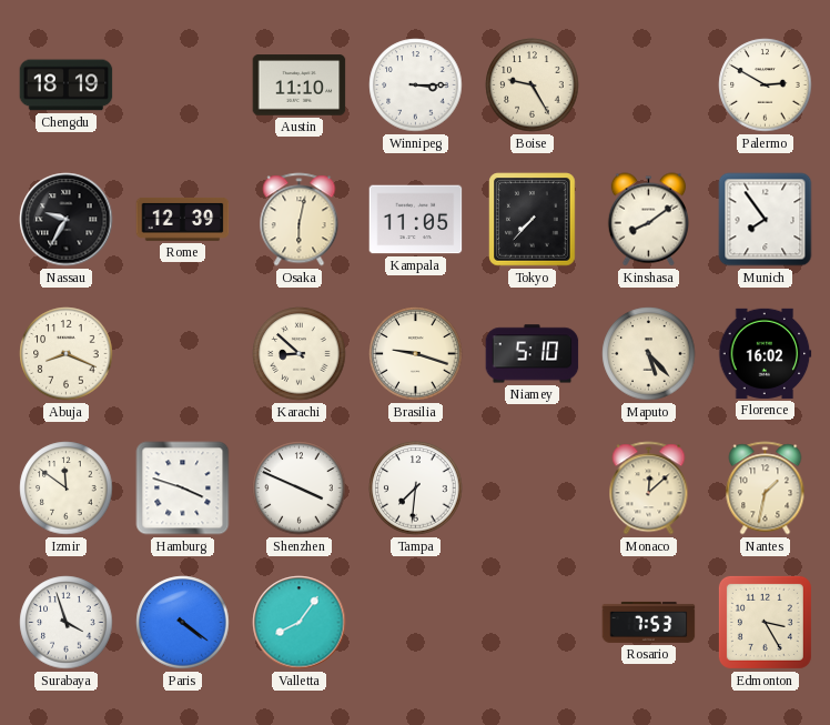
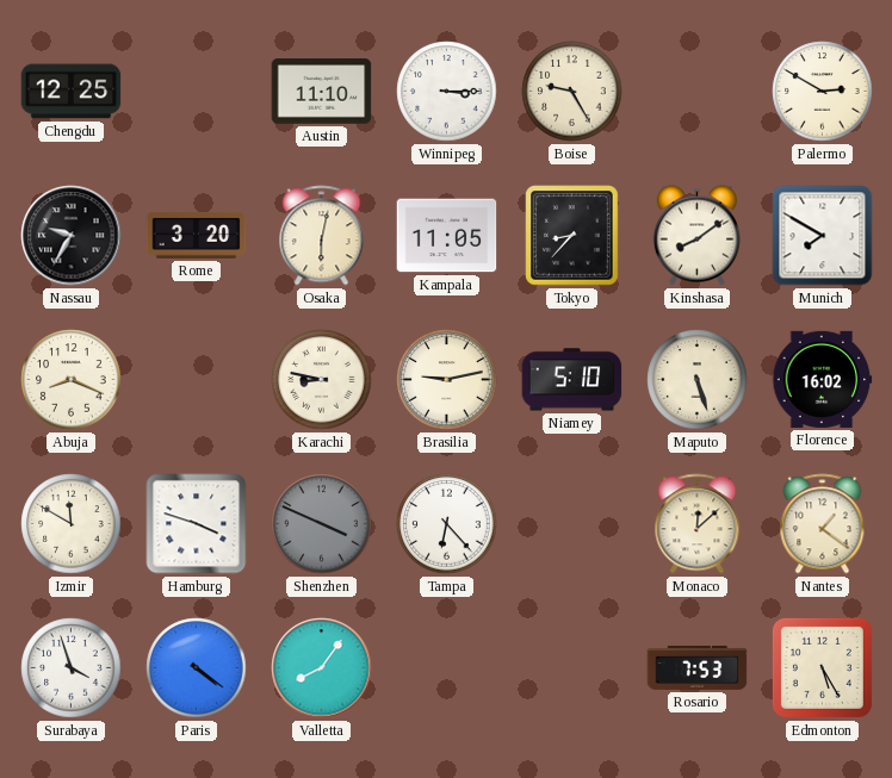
Chengdu: 18:19 -> 12:25
Rome: 12:39 -> 3:20
Tokyo: 7:37 -> 8:37
Munich: 7:54 -> 7:50
Karachi: 8:52 -> 8:47
Brasilia: 9:18 -> 9:13
Maputo: 5:23 -> 5:27
Izmir: 11:51 -> 11:50
Shenzhen dial: white -> grey
Tampa: 7:31 -> 6:23
Nantes: 1:32 -> 1:21
Edmonton: 3:25 -> 5:25
